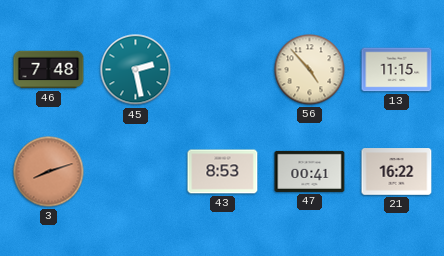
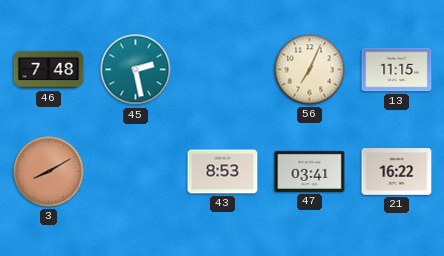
56: 4:53 -> 7:04
3: 8:12 -> 8:10
47: 00:41 -> 03:41
